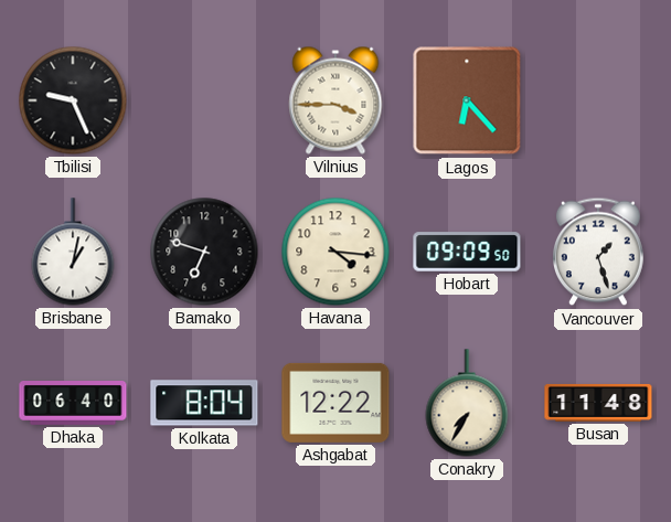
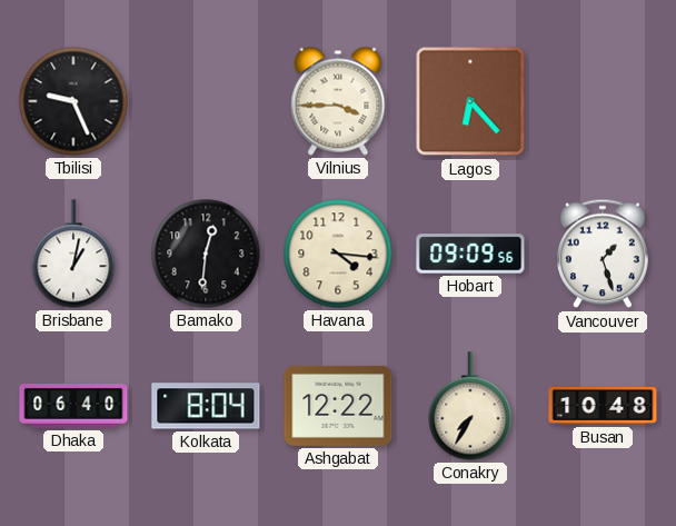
Bamako: 6:48 -> 12:31
Hobart: 09:09:50 -> 09:09:56
Busan: 11:48 -> 10:48
